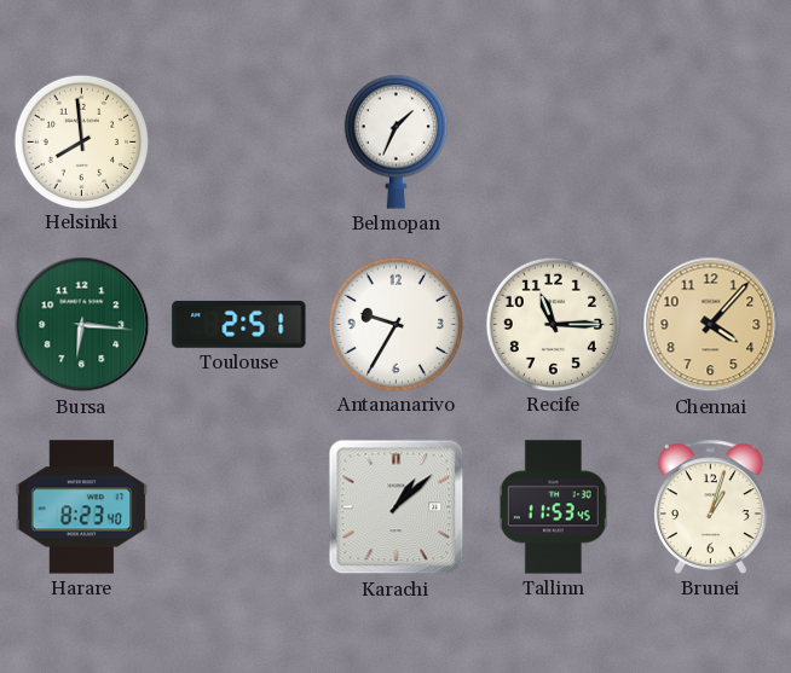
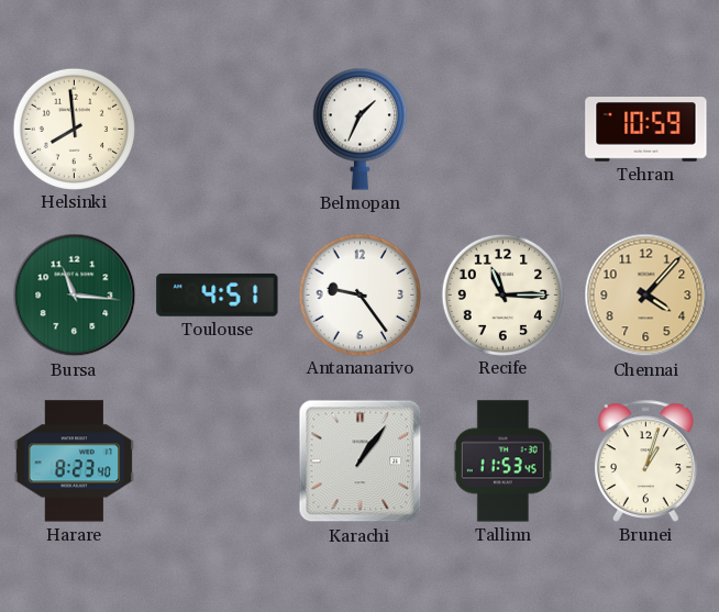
Tehran: none -> 10:59
Bursa: 6:16 -> 11:16
Toulouse: 2:51 -> 4:51
Antananarivo: 9:35 -> 9:24
Karachi: 1:08 -> 1:06
